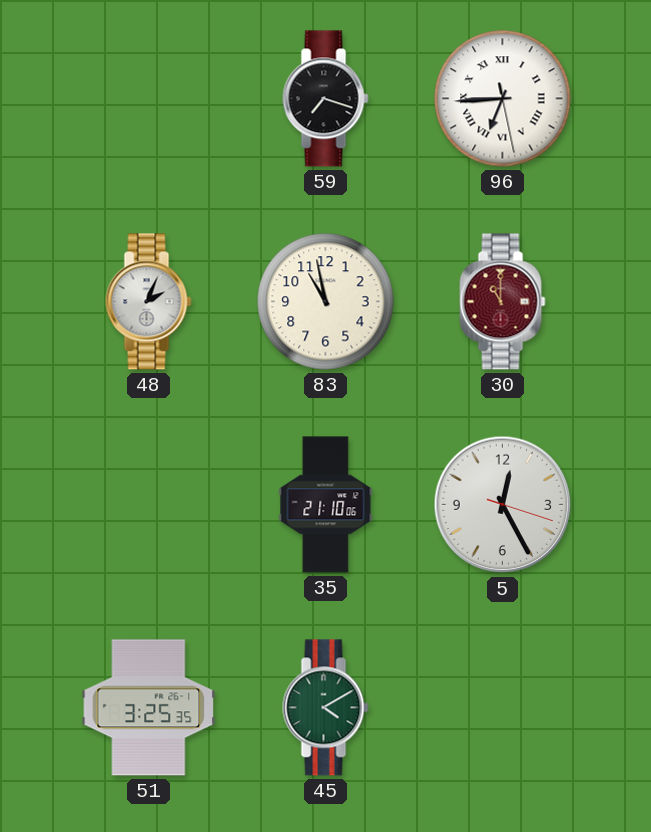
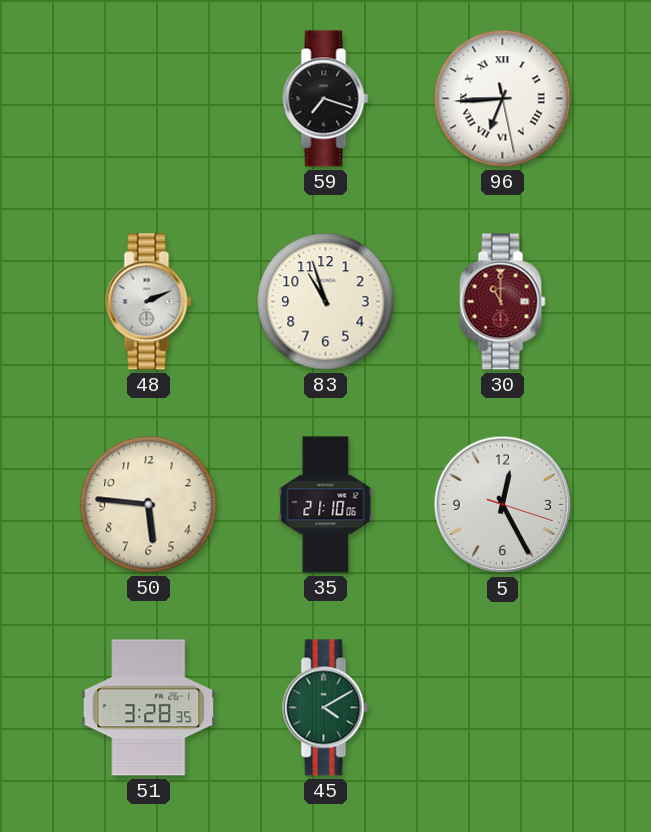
48: 2:04 -> 2:11
83: 10:58 -> 10:57
50: none -> 5:46
51: 3:25 -> 3:28
